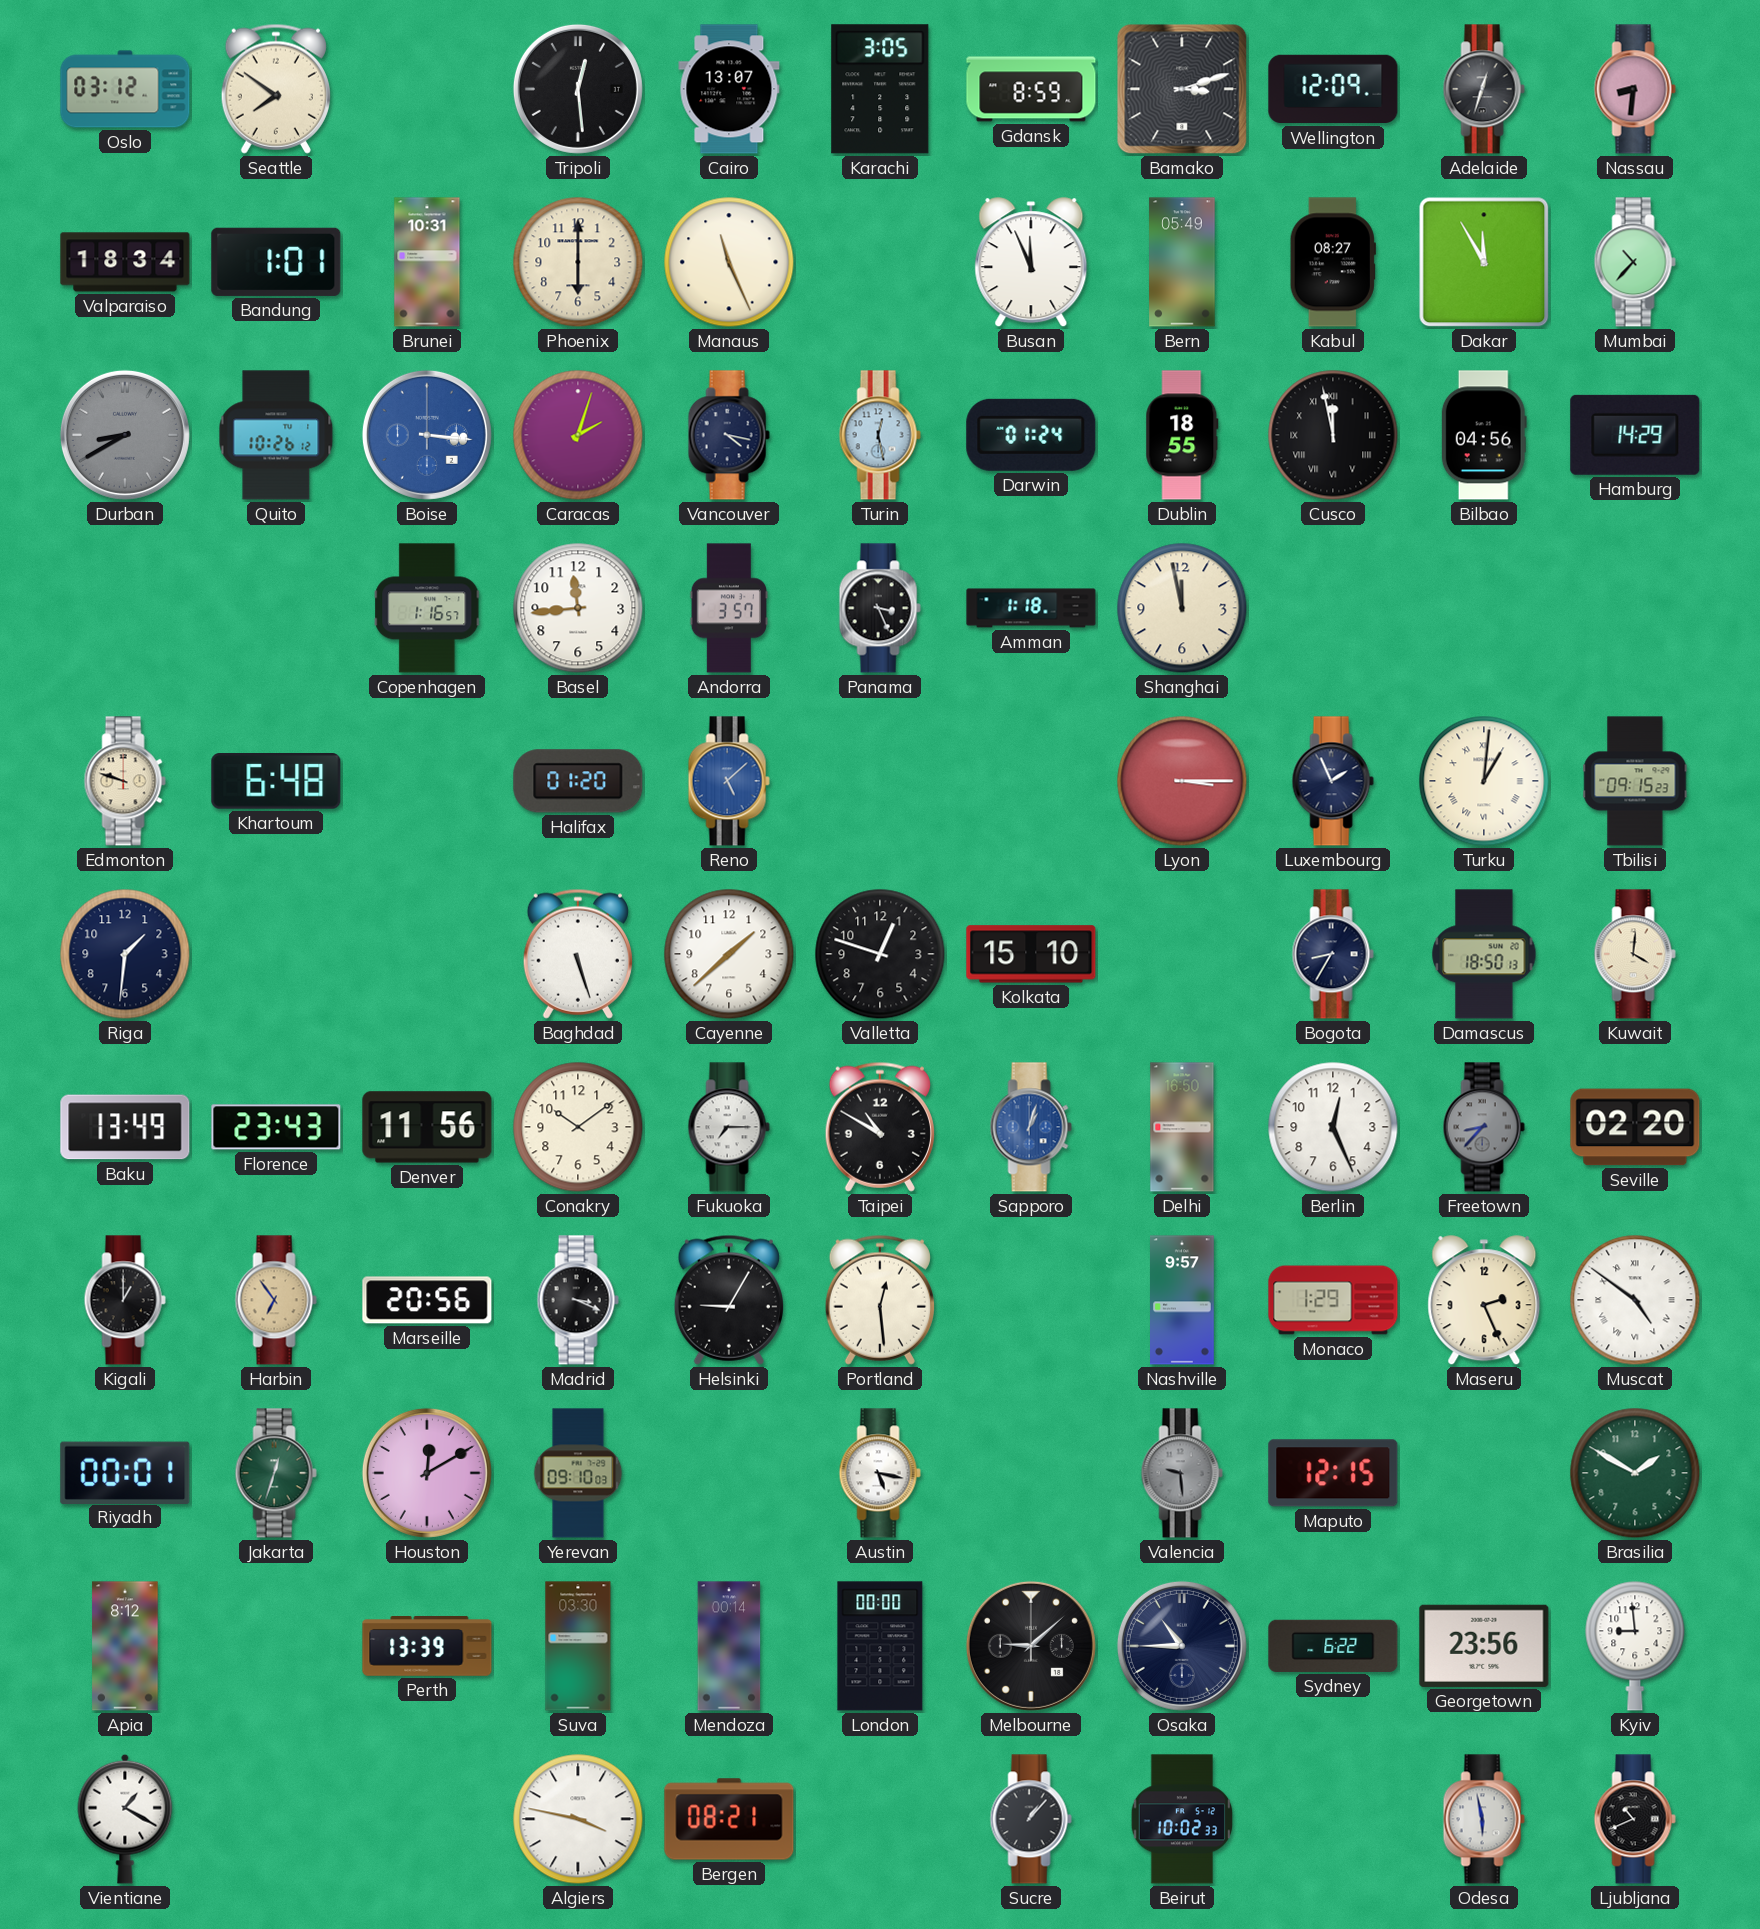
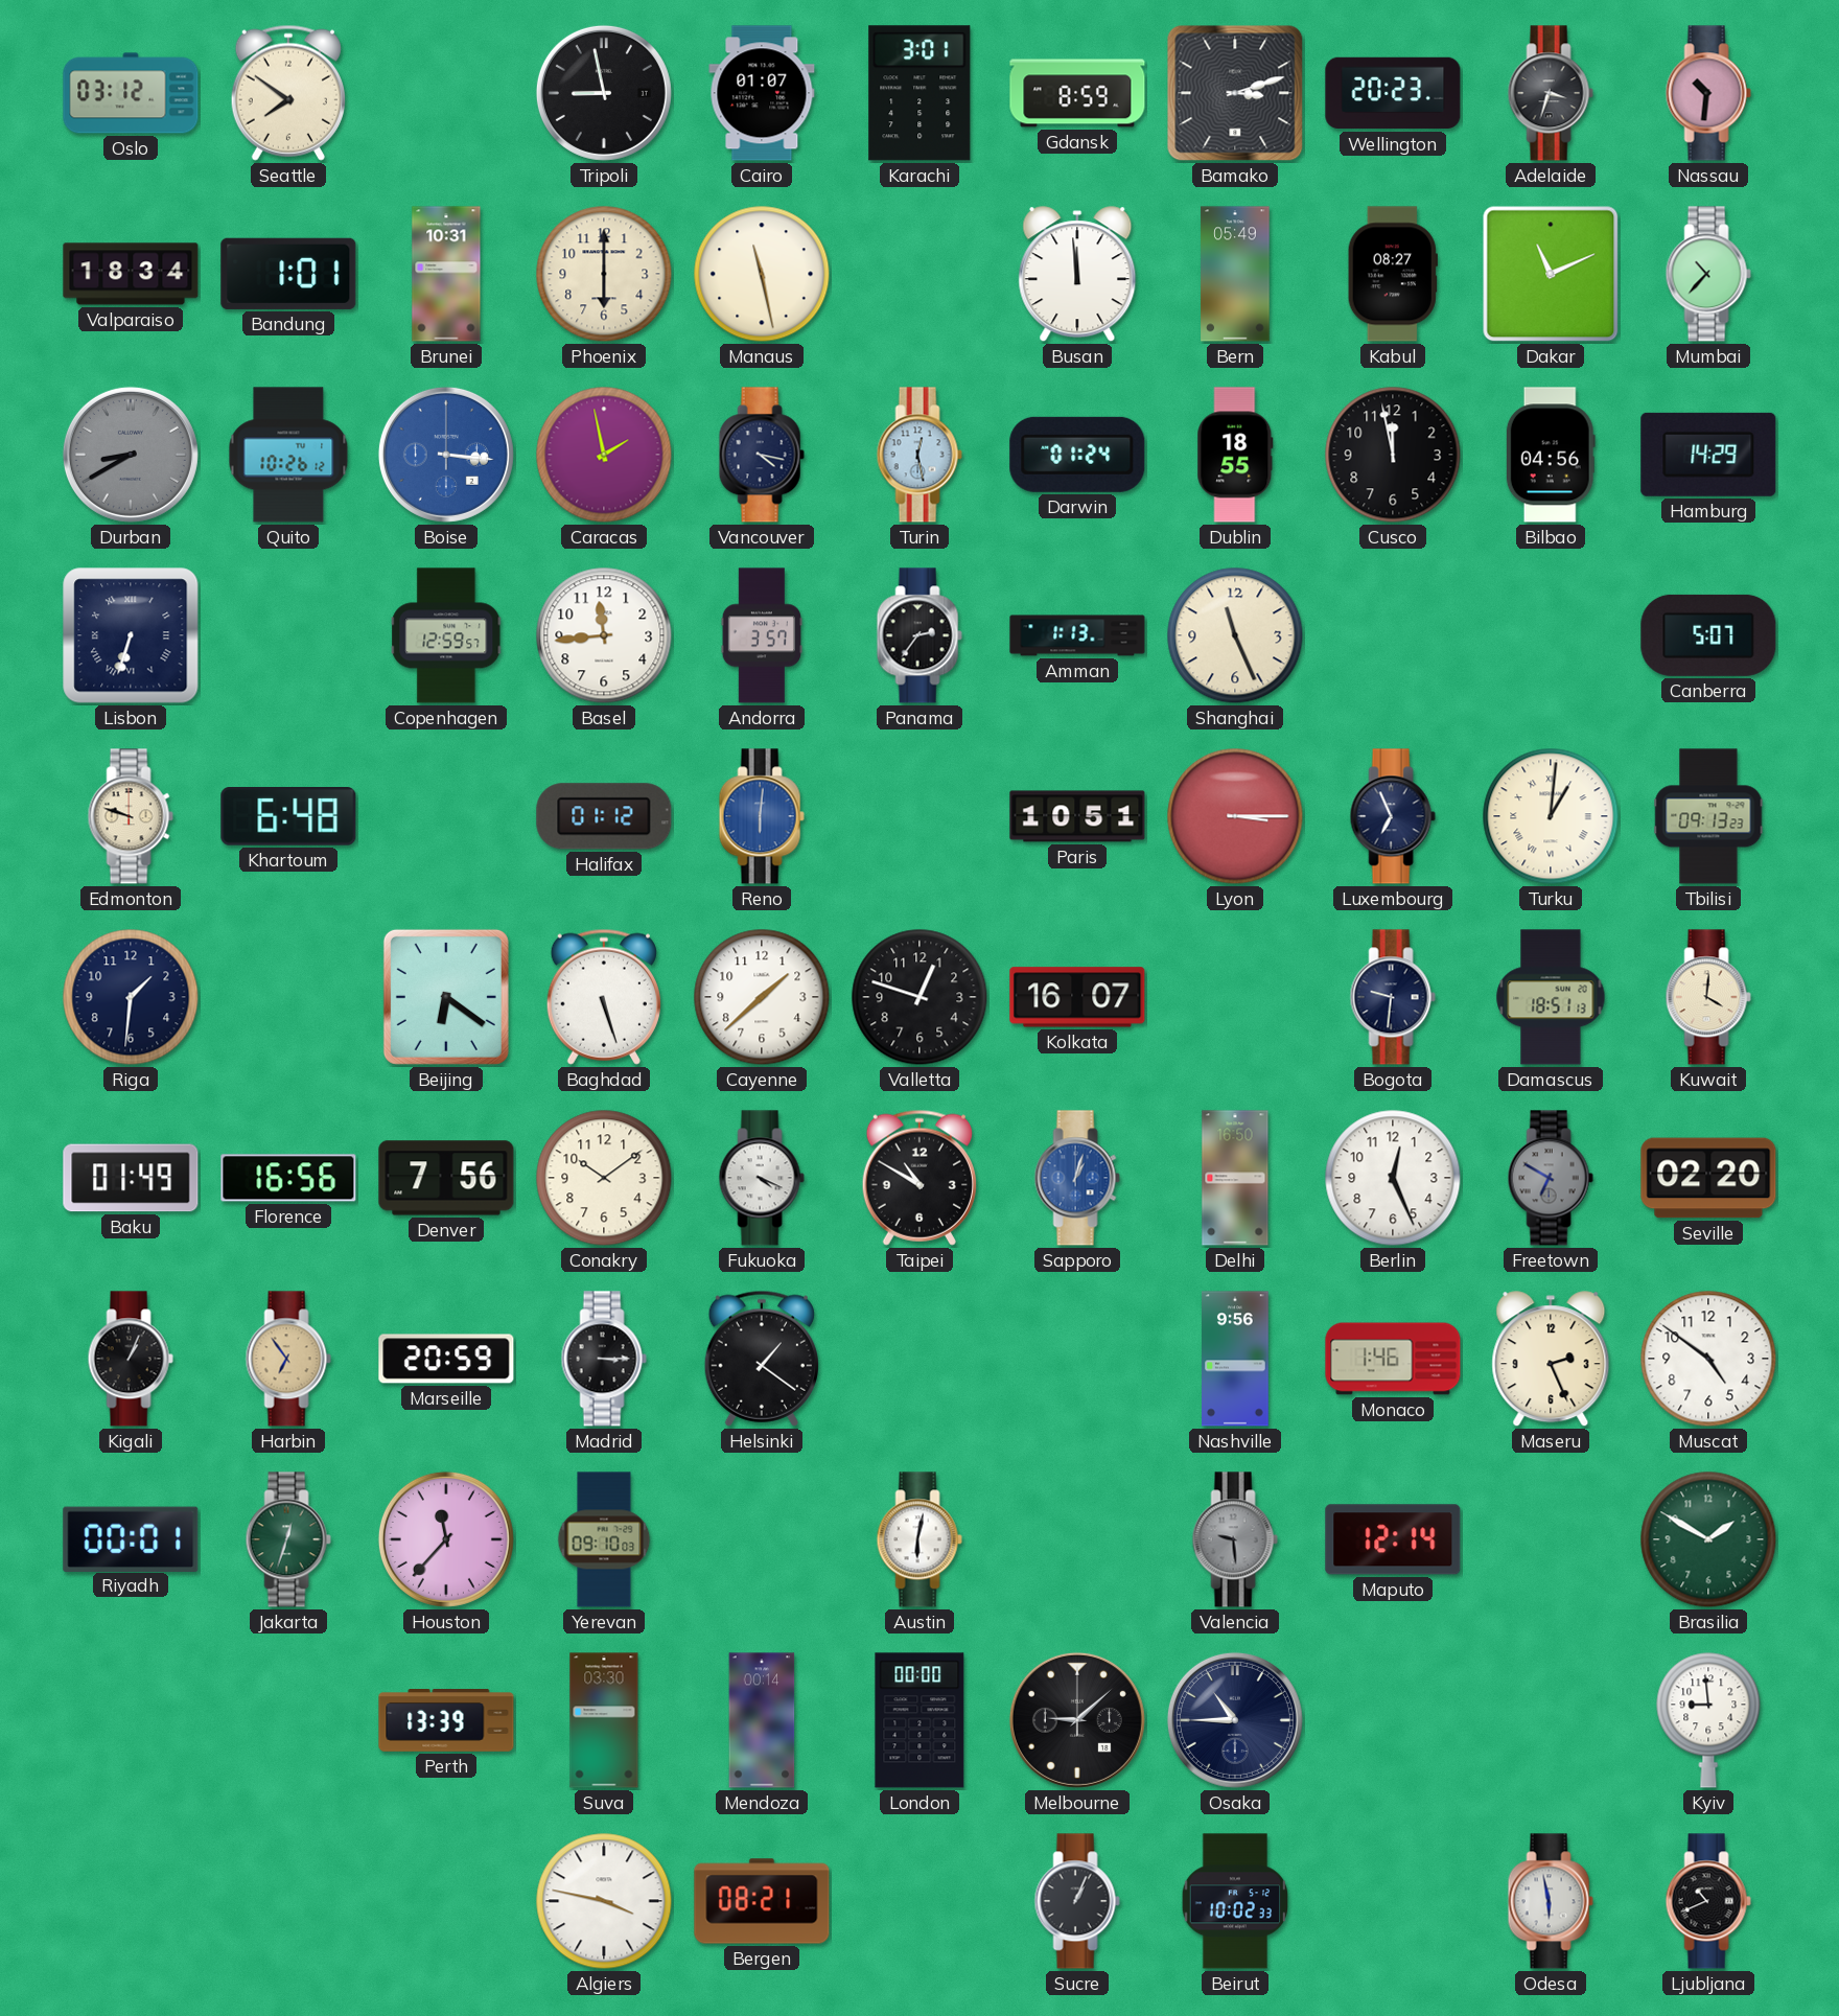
Tripoli: 12:29 -> 8:58
Cairo: 13:07 -> 01:07
Karachi: 3:05 -> 3:01
Wellington: 12:09 -> 20:23
Adelaide: 12:33 -> 3:33
Nassau: 8:31 -> 10:31
Manaus: 11:26 -> 11:28
Busan: 11:56 -> 11:59
Dakar: 11:55 -> 11:11
Caracas: 2:03 -> 1:58
Cusco numerals: Roman -> Arabic
Lisbon: none -> 6:33
Copenhagen: 1:16 -> 12:59
Panama: 3:26 -> 2:36
Amman: 1:18 -> 1:13
Shanghai: 11:58 -> 11:26
Canberra: none -> 5:07
Halifax: 01:20 -> 01:12
Reno: 5:08 -> 6:01
Paris: none -> 10:51
Luxembourg: 1:56 -> 6:56
Tbilisi: 09:15 -> 09:13
Beijing: none -> 6:21
Kolkata: 15:10 -> 16:07
Bogota: 8:35 -> 9:31
Damascus: 18:50 -> 18:51
Baku: 13:49 -> 01:49
Florence: 23:43 -> 16:56
Denver: 11:56 -> 7:56
Fukuoka: 7:15 -> 4:19
Freetown: 8:37 -> 6:50
Kigali: 1:00 -> 1:04
Marseille: 20:56 -> 20:59
Madrid: 3:19 -> 3:15
Helsinki: 9:05 -> 1:21
Portland: 12:29 -> none
Nashville: 9:57 -> 9:56
Monaco: 1:29 -> 1:46
Muscat numerals: Roman -> Arabic
Houston: 12:10 -> 11:37
Austin: 5:17 -> 6:02
Maputo: 12:15 -> 12:14
Apia: 8:12 -> none
Sydney: 6:22 -> none
Georgetown: 23:56 -> none
Vientiane: 1:20 -> none
Sucre: 1:07 -> 1:04
